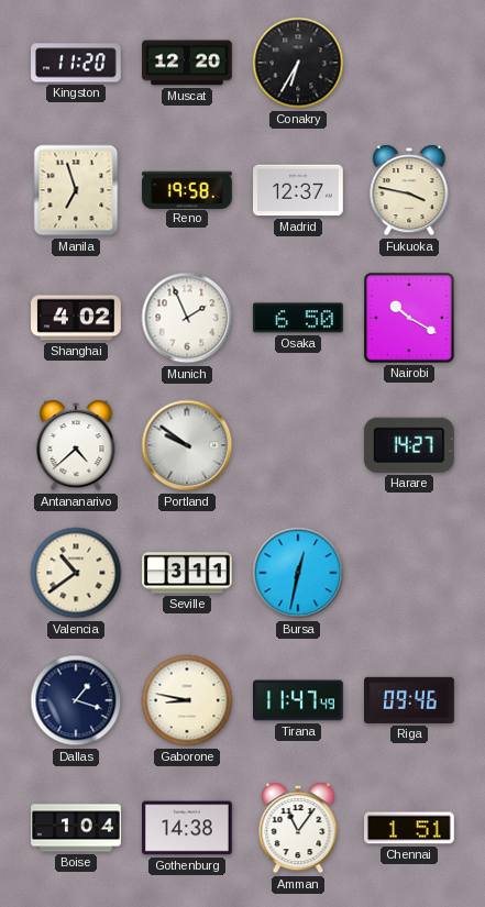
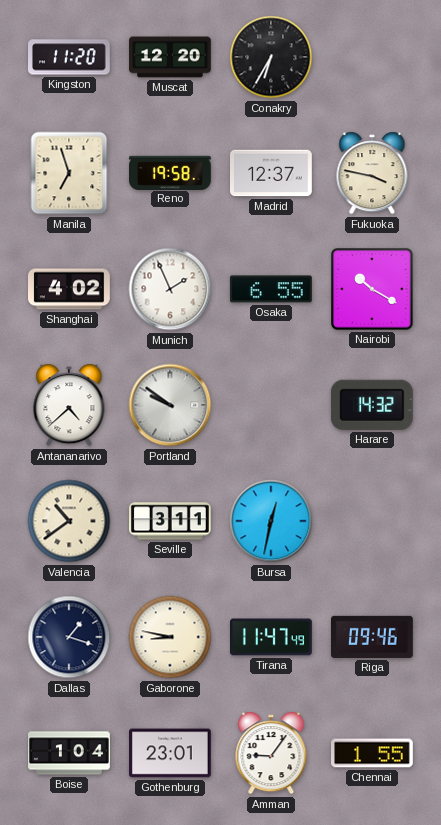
Osaka: 6:50 -> 6:55
Harare: 14:27 -> 14:32
Gothenburg: 14:38 -> 23:01
Amman: 11:06 -> 9:06
Chennai: 1:51 -> 1:55
